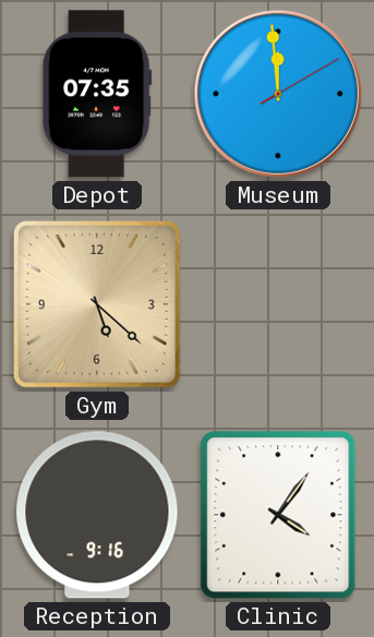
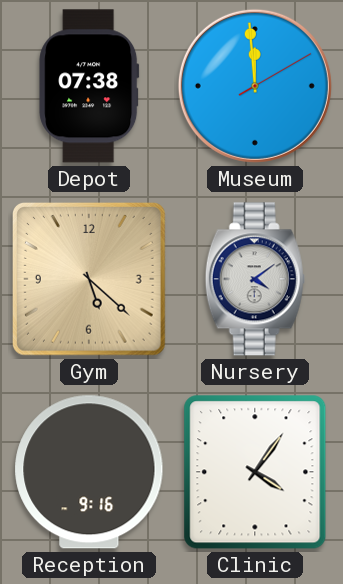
Depot: 07:35 -> 07:38
Nursery: none -> 4:09
